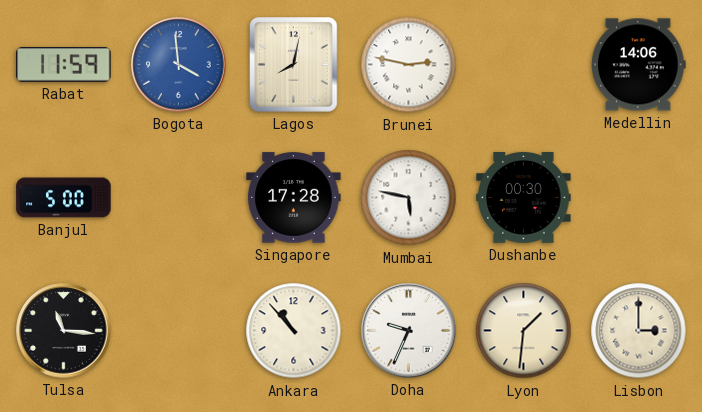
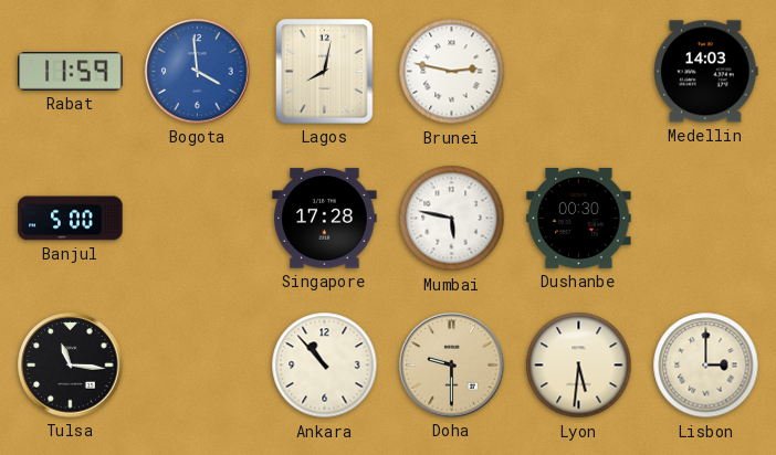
Medellin: 14:06 -> 14:03
Doha: 9:34 -> 9:30
Doha dial: white -> champagne
Lyon: 1:31 -> 5:31
